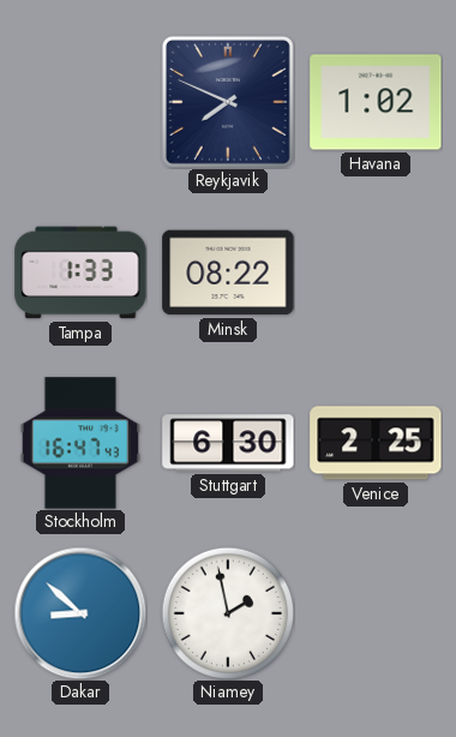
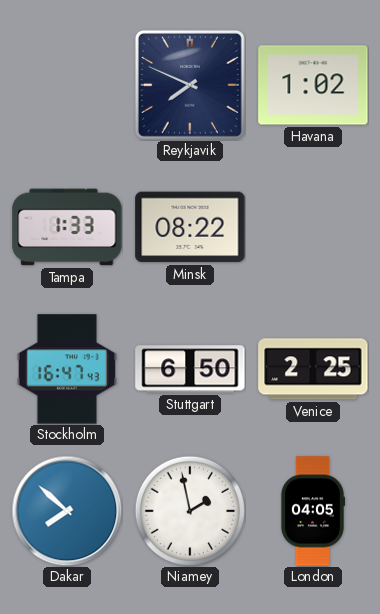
Stuttgart: 6:30 -> 6:50
Dakar: 8:52 -> 7:52
London: none -> 04:05
